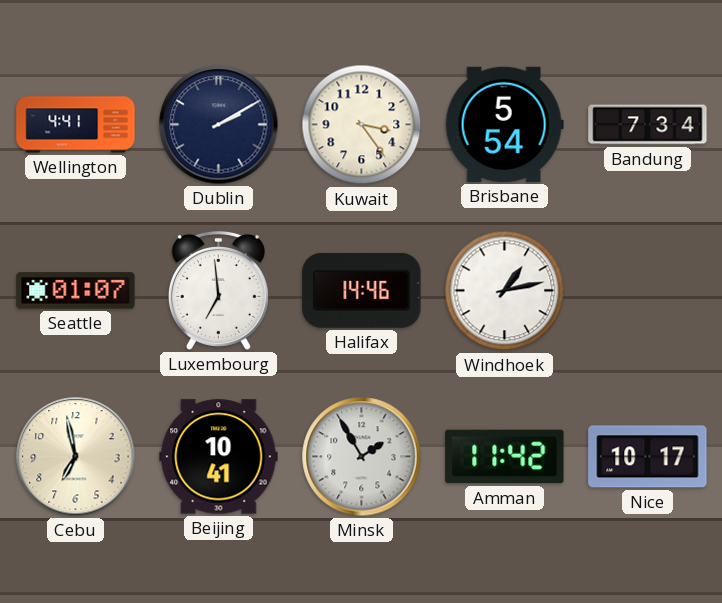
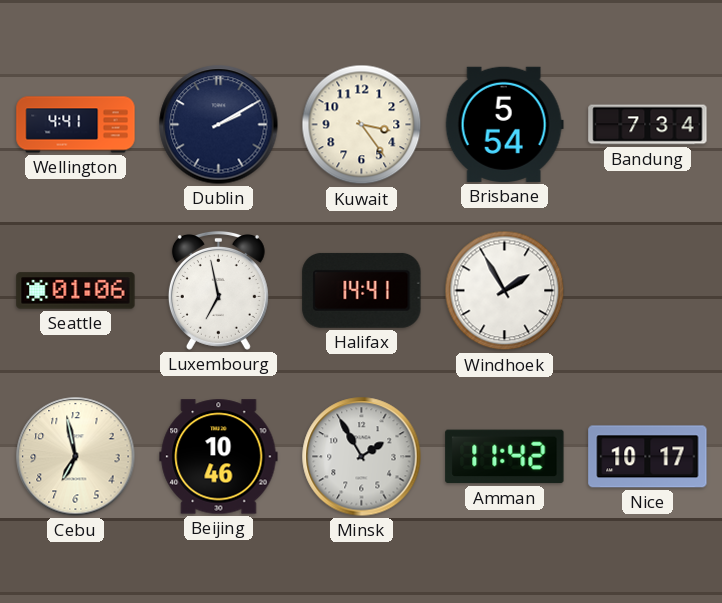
Seattle: 01:07 -> 01:06
Luxembourg: 6:59 -> 6:58
Halifax: 14:46 -> 14:41
Windhoek: 1:13 -> 1:55
Beijing: 10:41 -> 10:46
